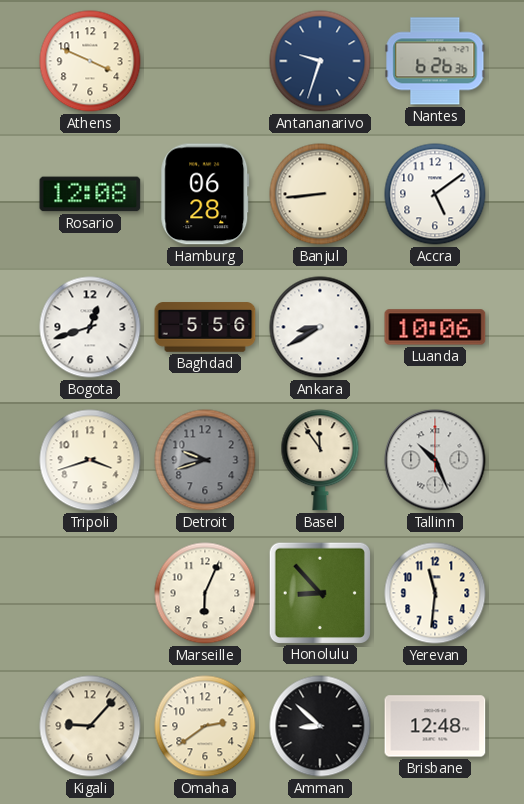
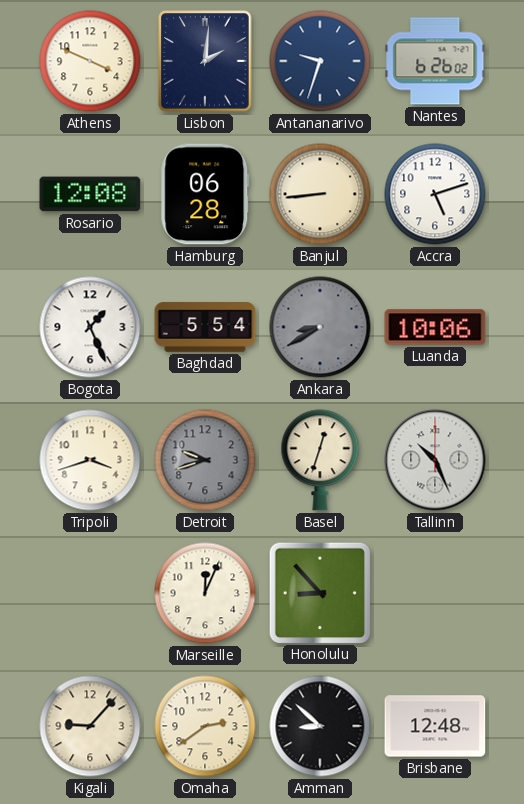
Lisbon: none -> 2:01
Nantes: 6:26:36 -> 6:26:02
Accra: 5:09 -> 5:12
Bogota: 12:42 -> 1:26
Baghdad: 5:56 -> 5:54
Ankara dial: white -> grey
Basel: 11:54 -> 12:33
Marseille: 6:04 -> 12:04
Yerevan: 11:31 -> none
